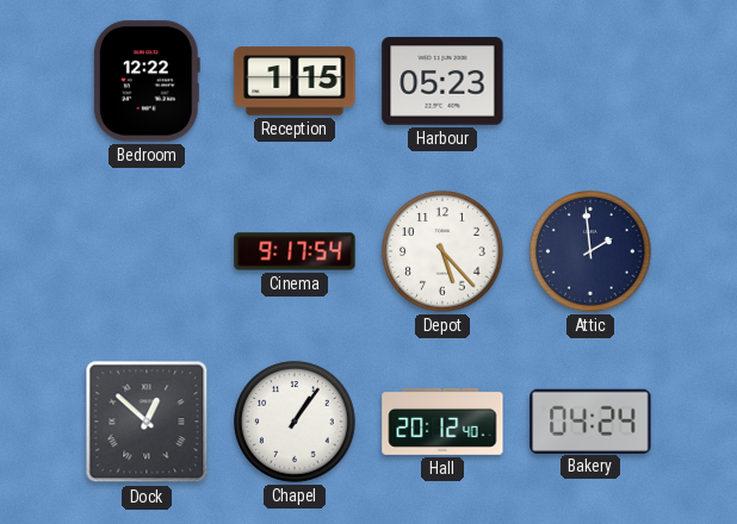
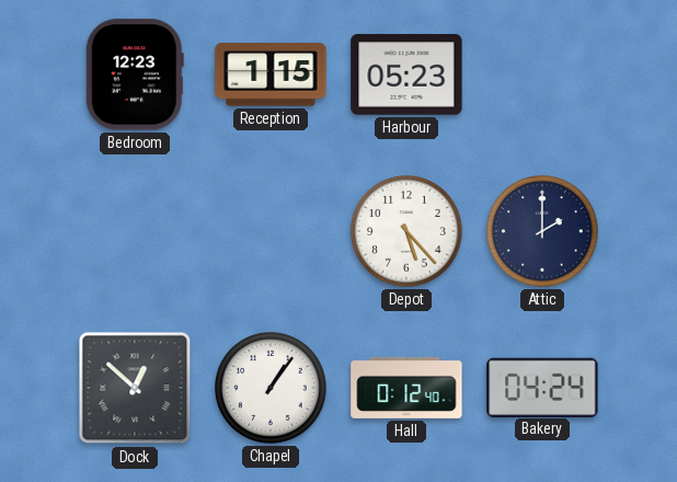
Bedroom: 12:22 -> 12:23
Cinema: 9:17 -> none
Attic: 1:59 -> 2:00
Hall: 20:12 -> 0:12
